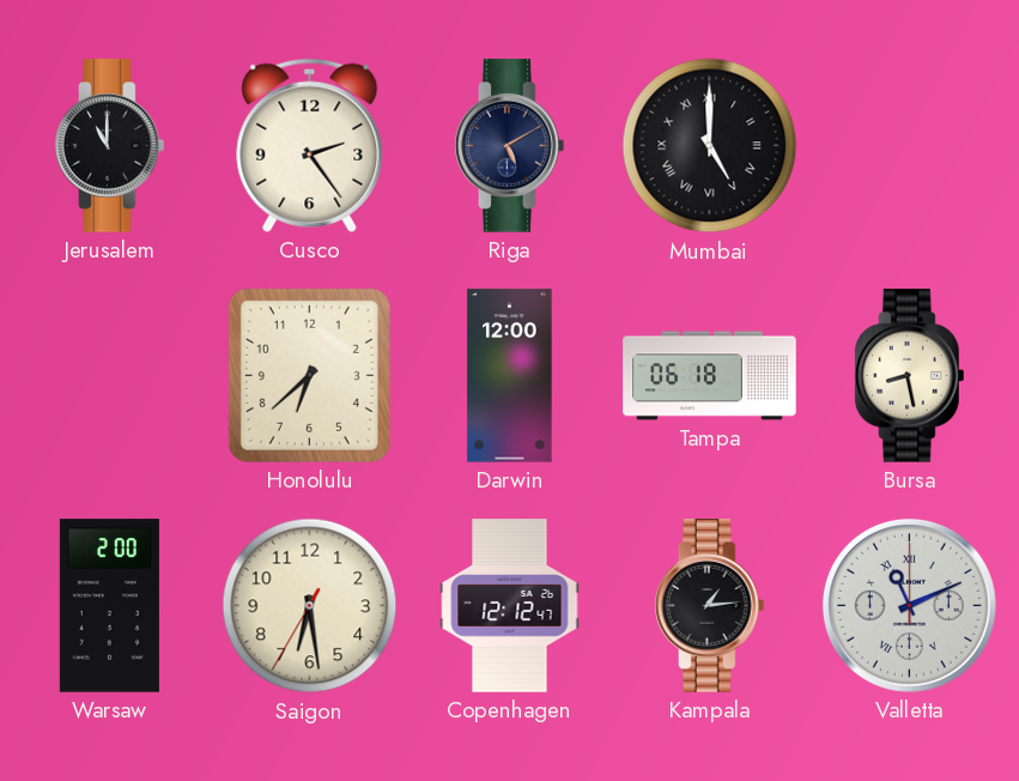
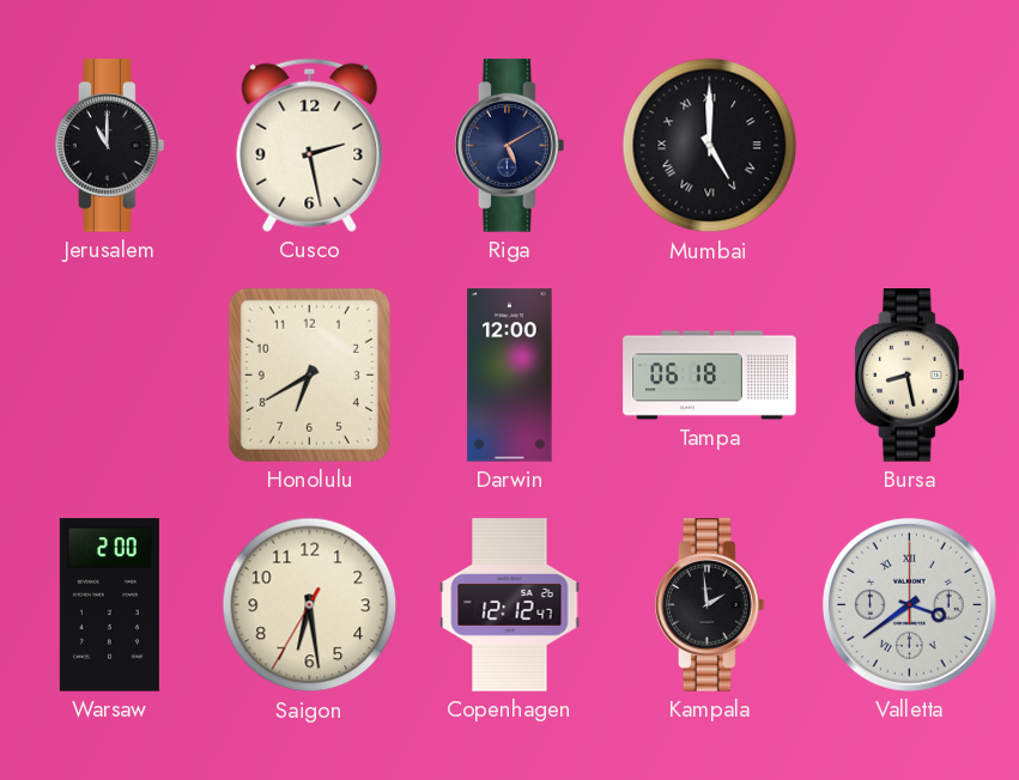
Cusco: 2:24 -> 2:28
Honolulu: 6:38 -> 6:40
Kampala: 1:14 -> 1:59
Valletta: 11:11 -> 3:39
